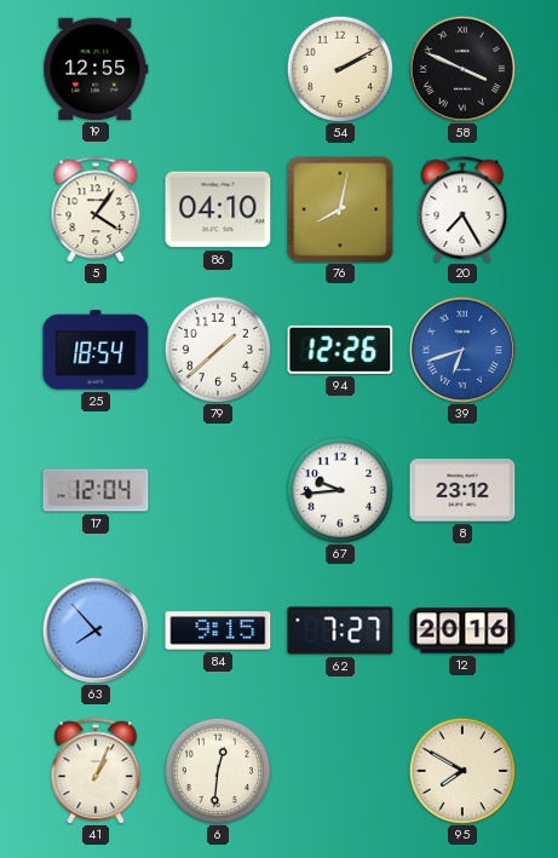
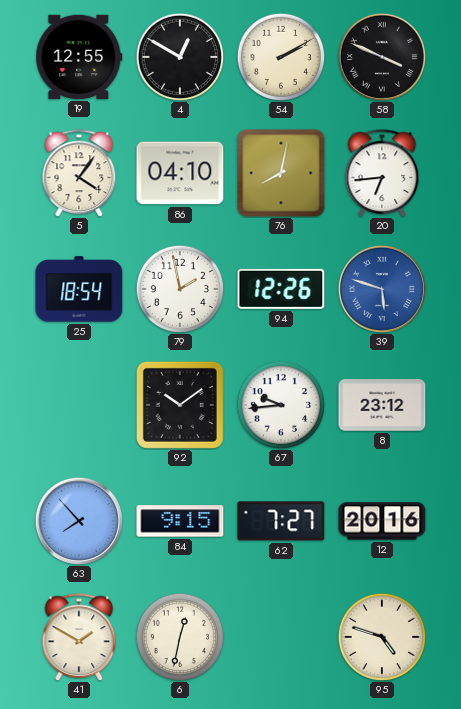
4: none -> 12:50
20: 7:25 -> 6:44
79: 1:38 -> 1:58
39: 6:42 -> 5:48
17: 12:04 -> none
92: none -> 10:09
41: 1:04 -> 1:50
6: 12:31 -> 12:32
95: 7:50 -> 4:48
